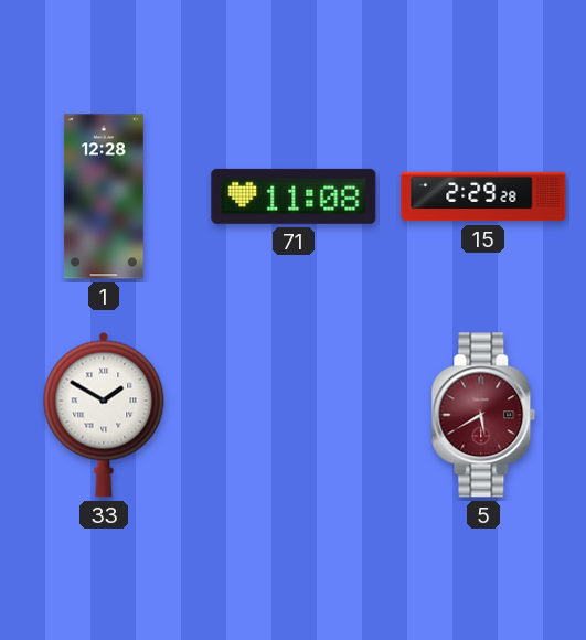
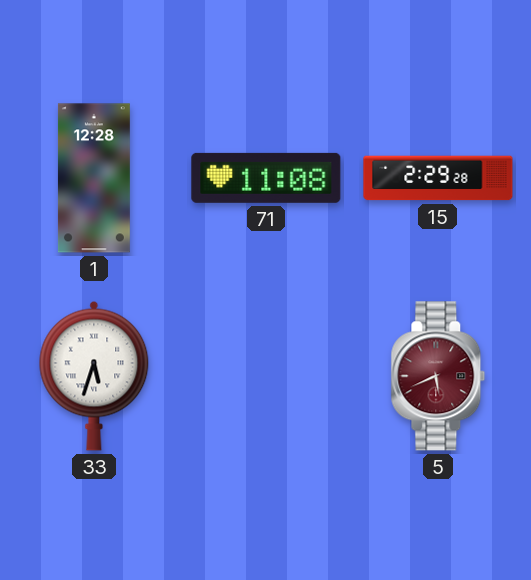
33: 1:50 -> 5:33
5: 5:40 -> 5:41
